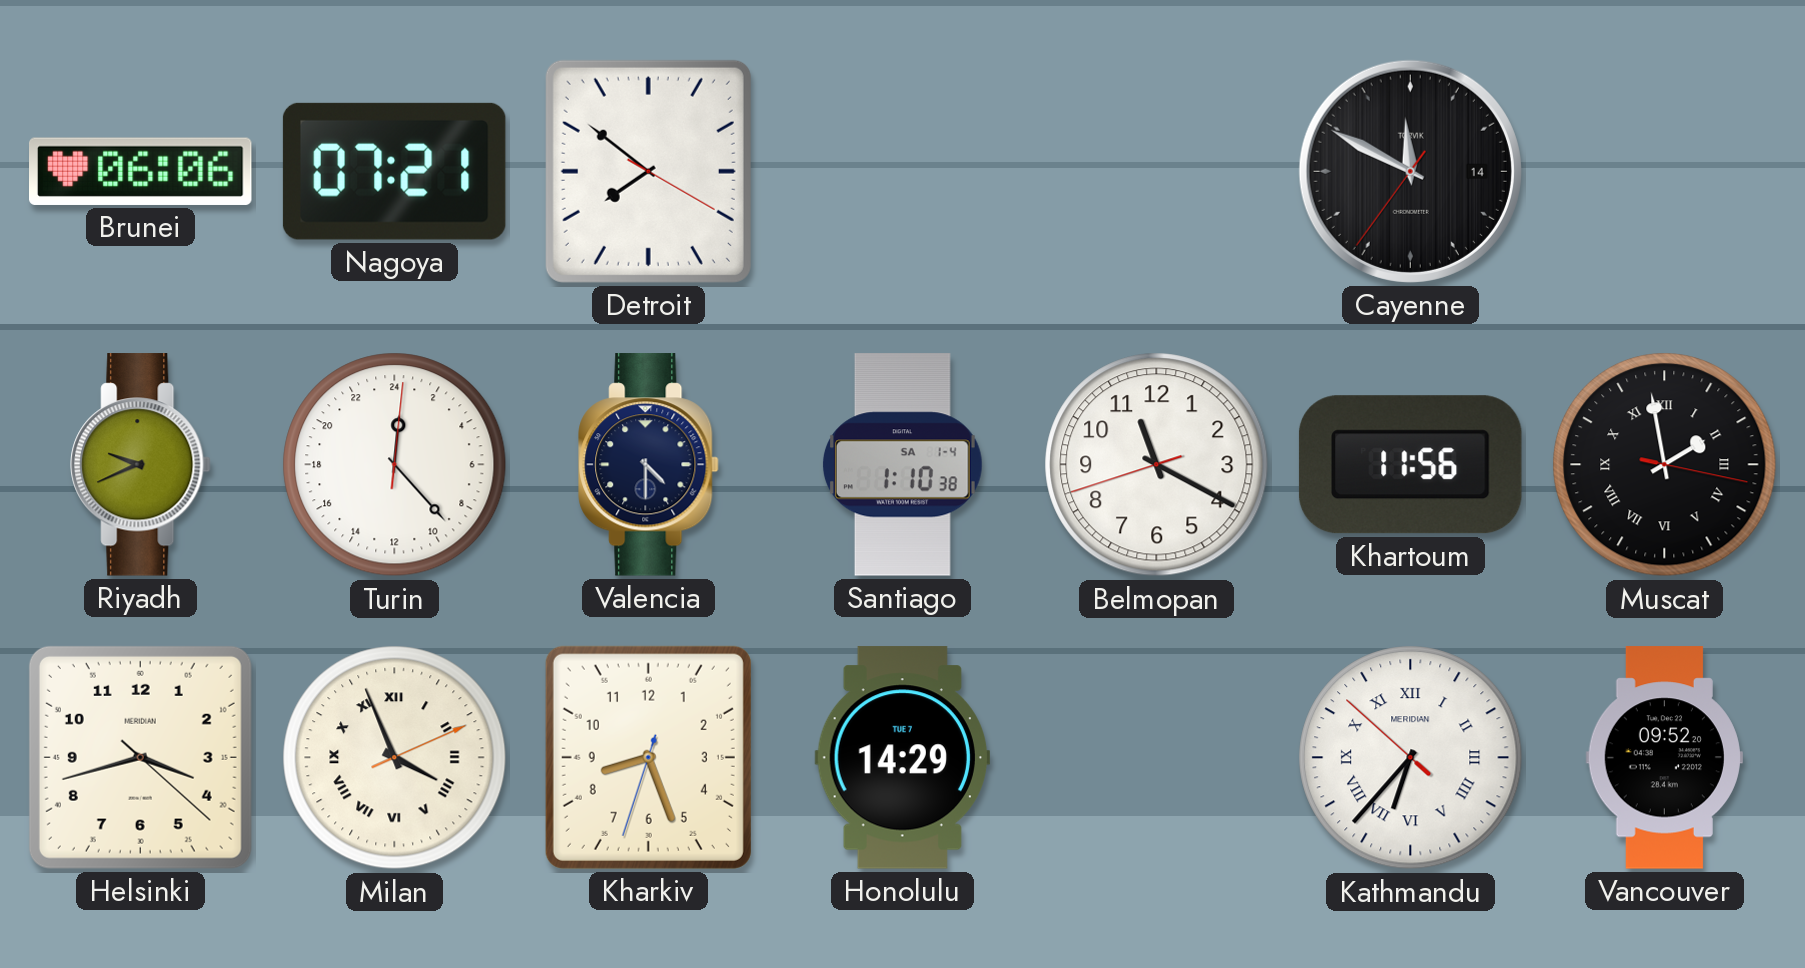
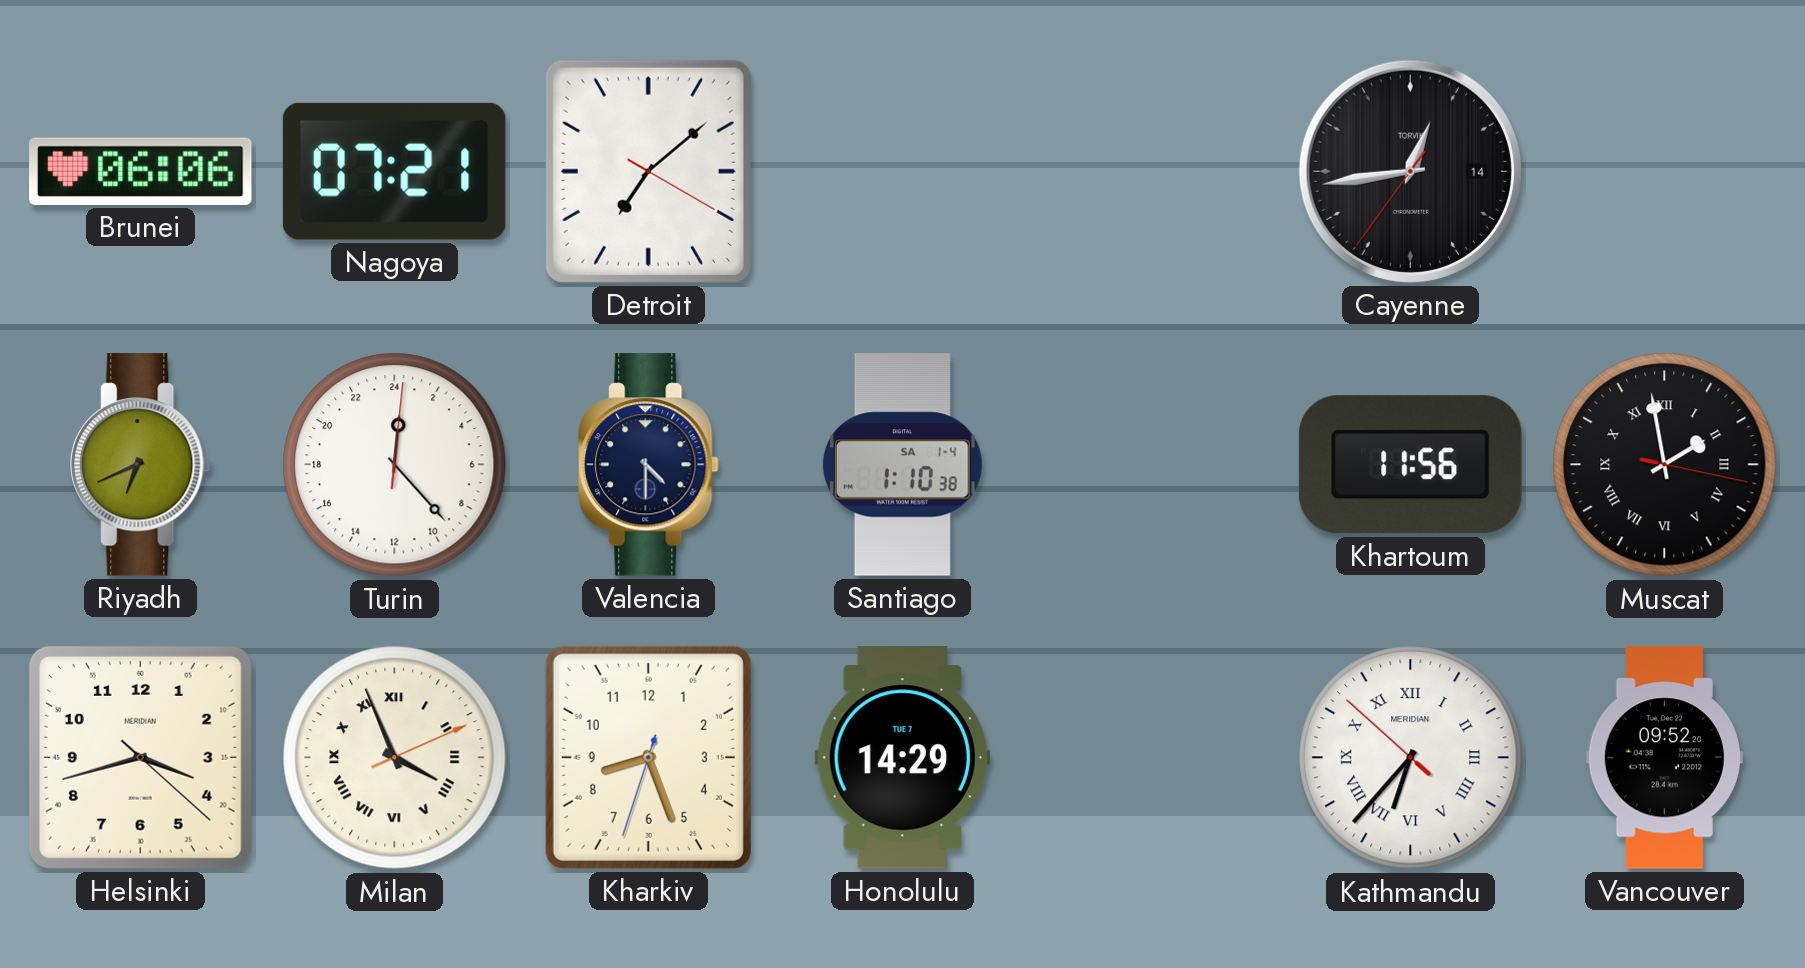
Detroit: 7:51 -> 7:08
Cayenne: 11:49 -> 12:43
Riyadh: 9:41 -> 6:41
Belmopan: 11:19 -> none
